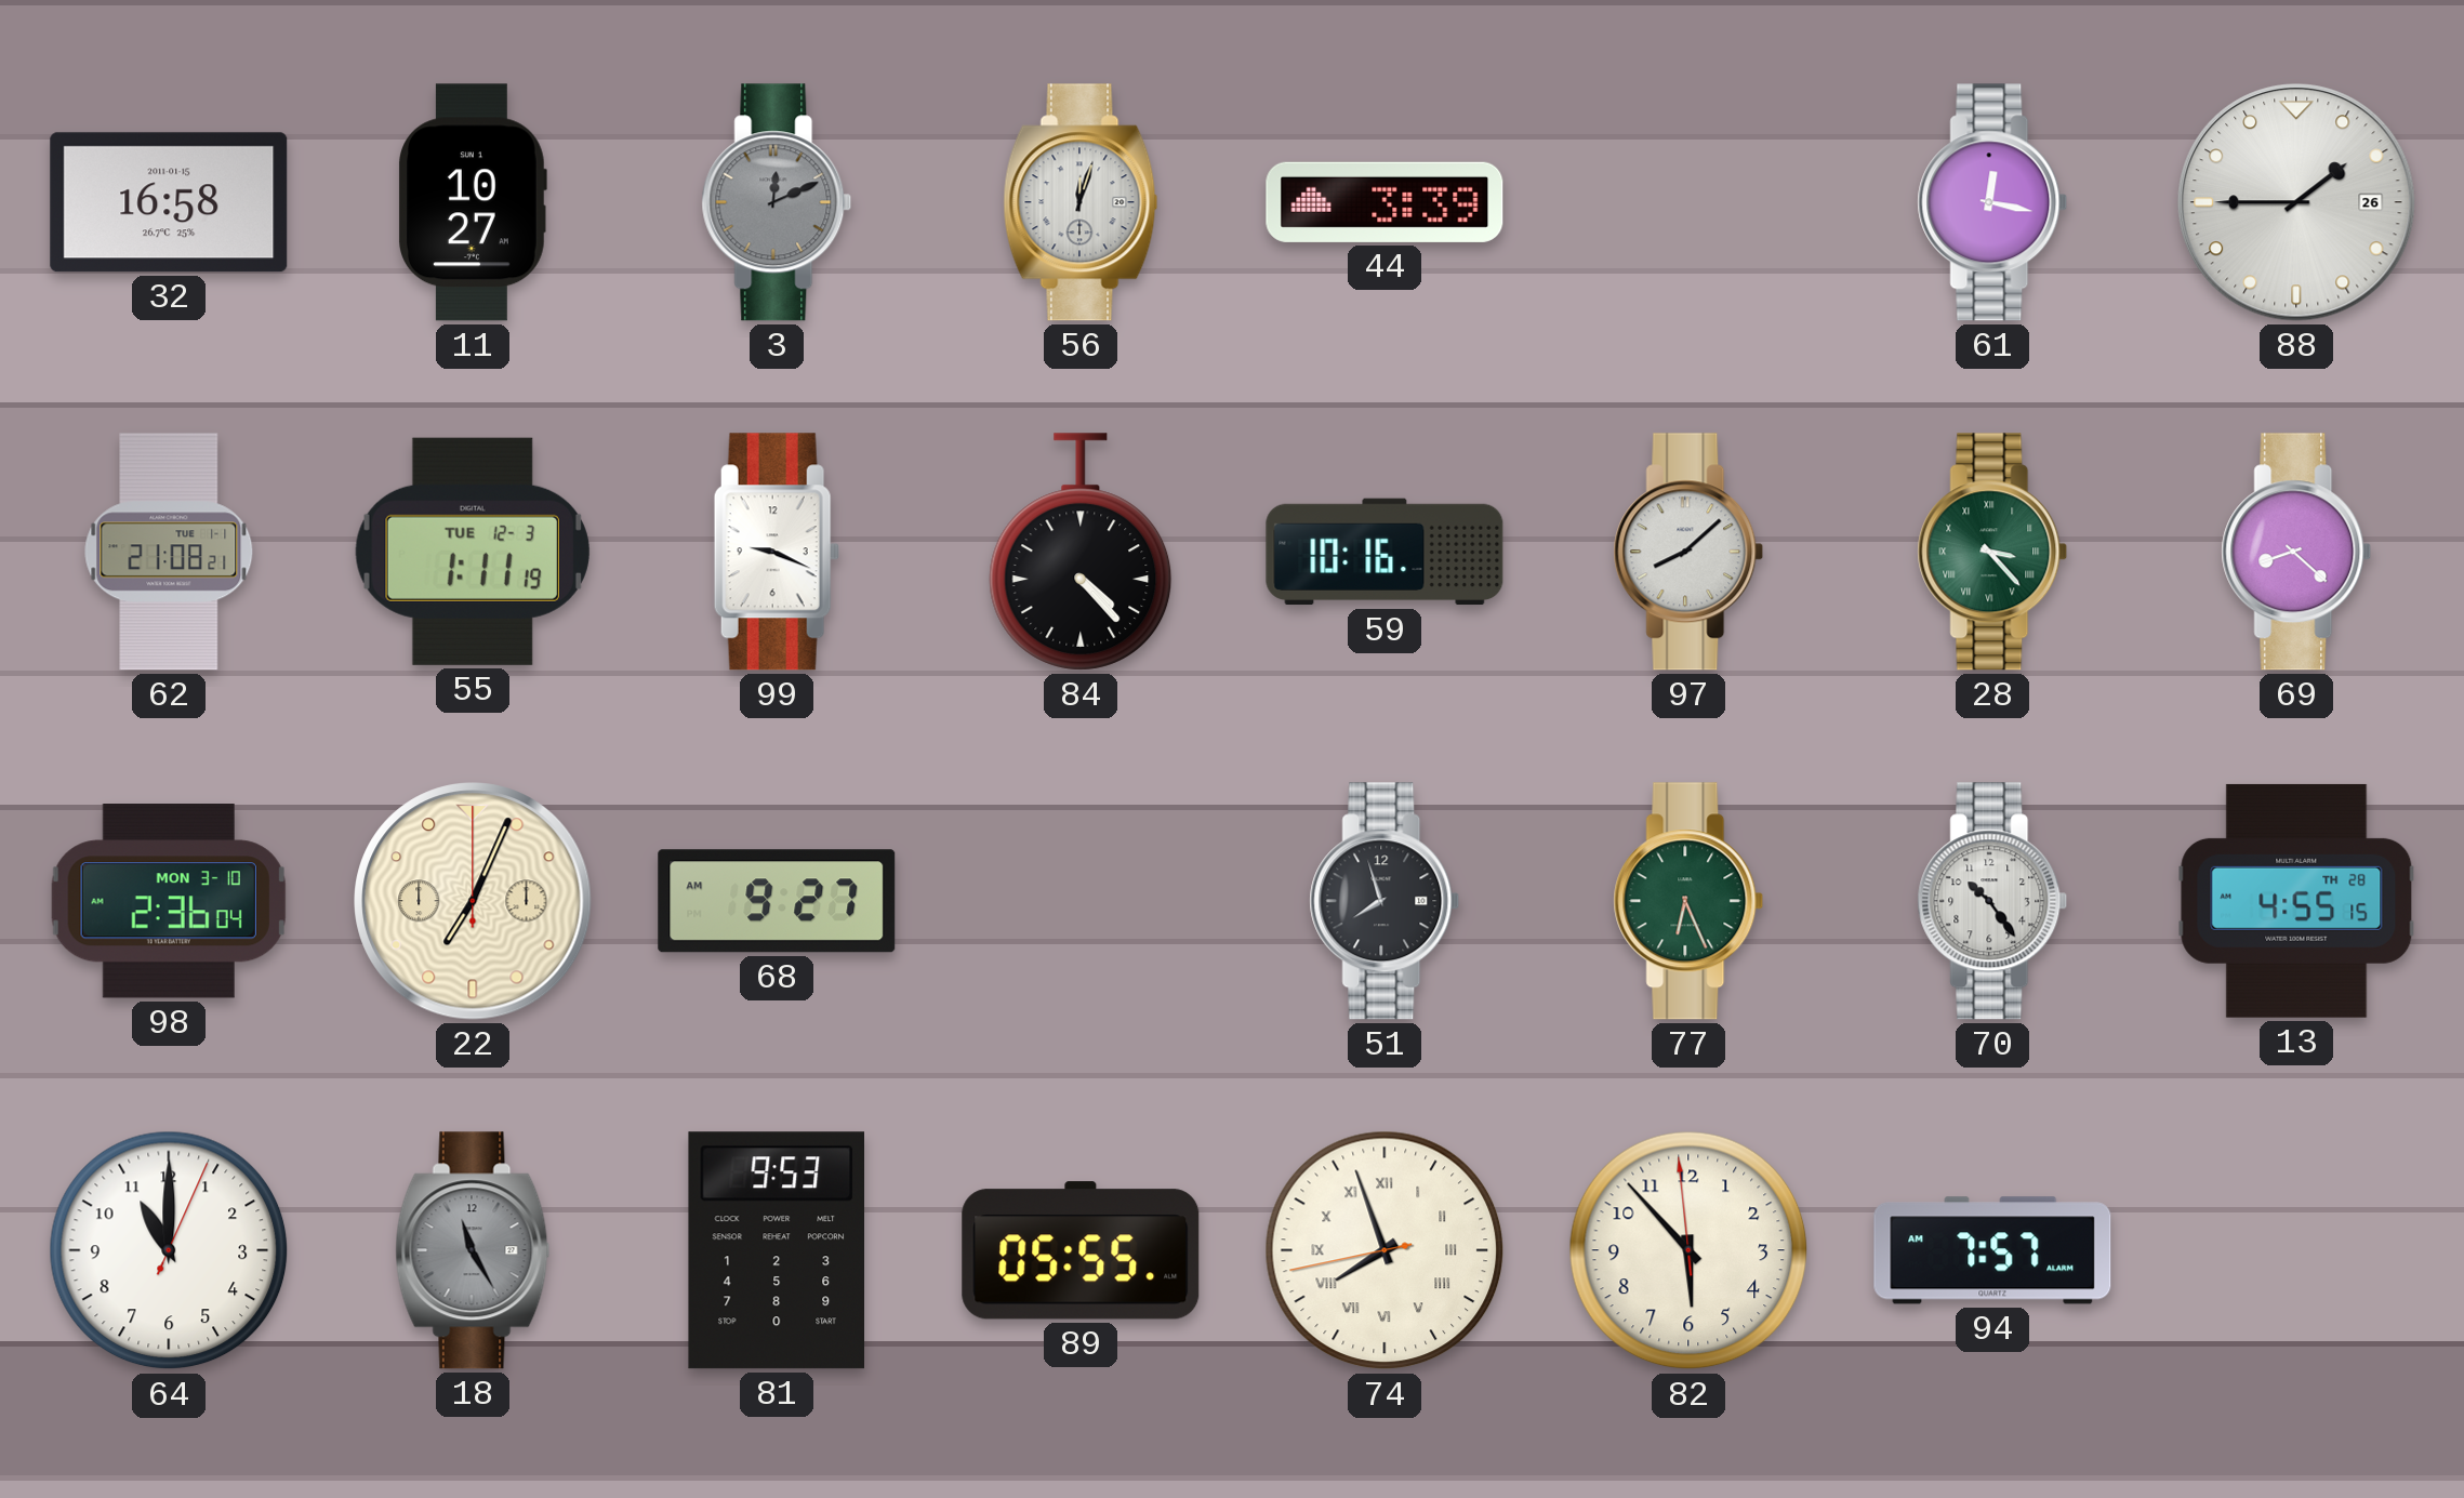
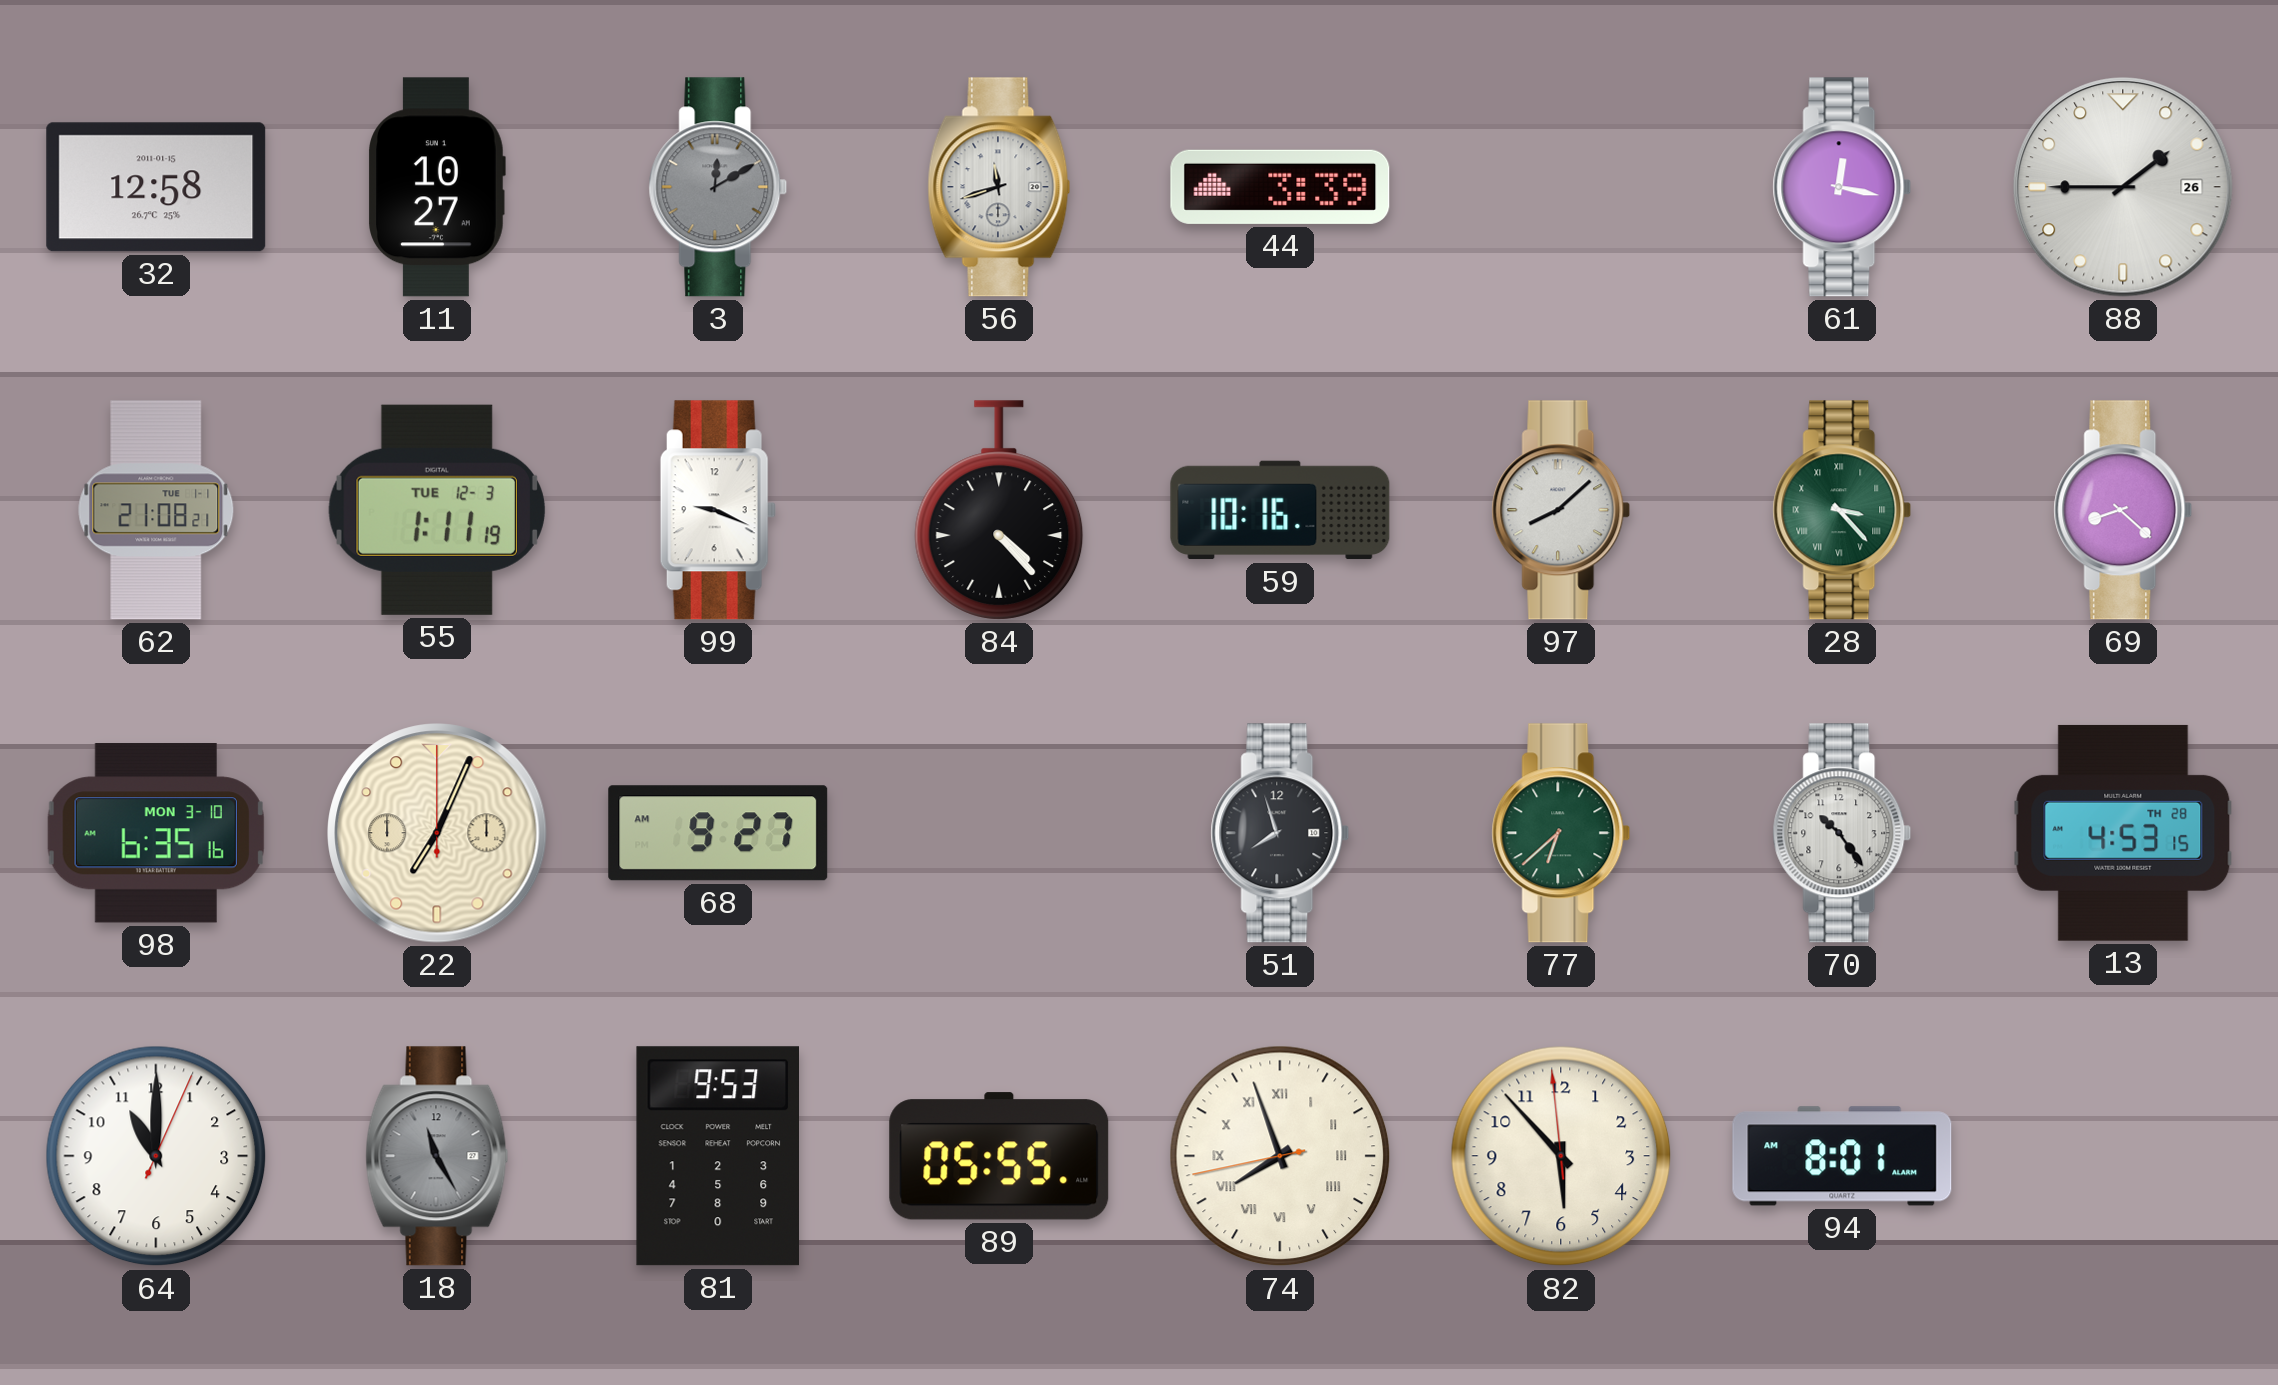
32: 16:58 -> 12:58
3: 12:11 -> 12:10
56: 12:03 -> 11:42
98: 2:36 -> 6:35
77: 6:26 -> 6:38
13: 4:55 -> 4:53
94: 7:57 -> 8:01
